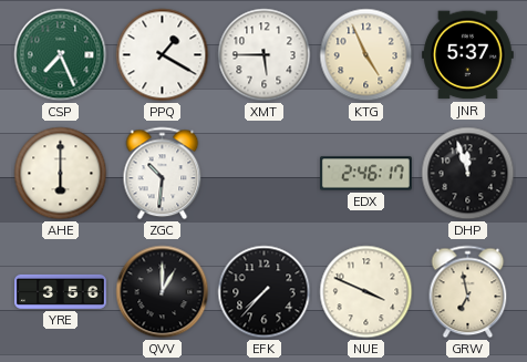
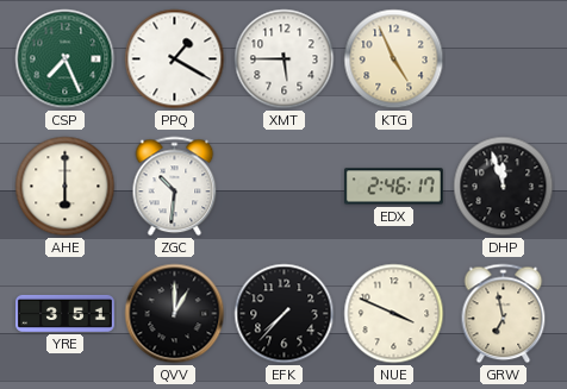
JNR: 5:37 -> none
YRE: 3:56 -> 3:51
